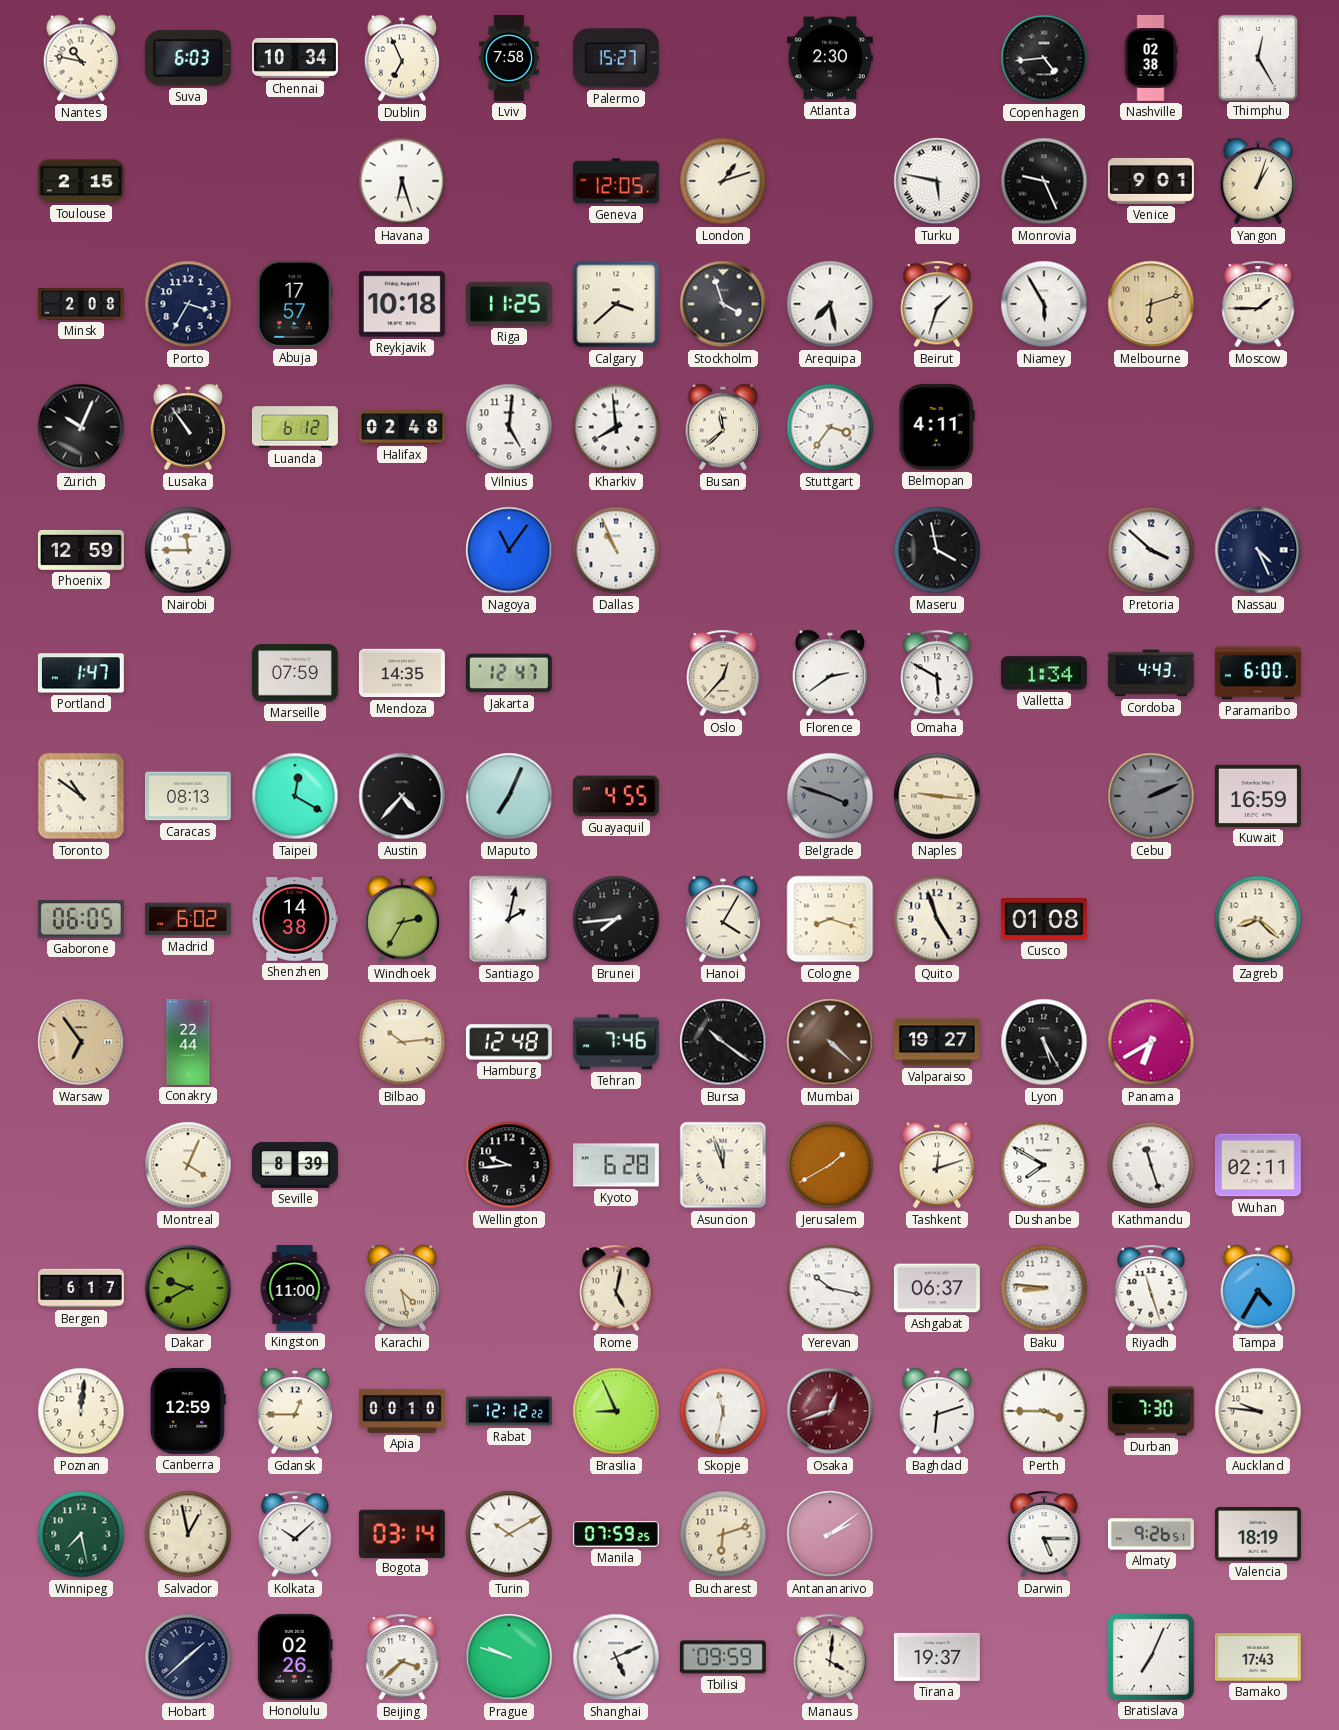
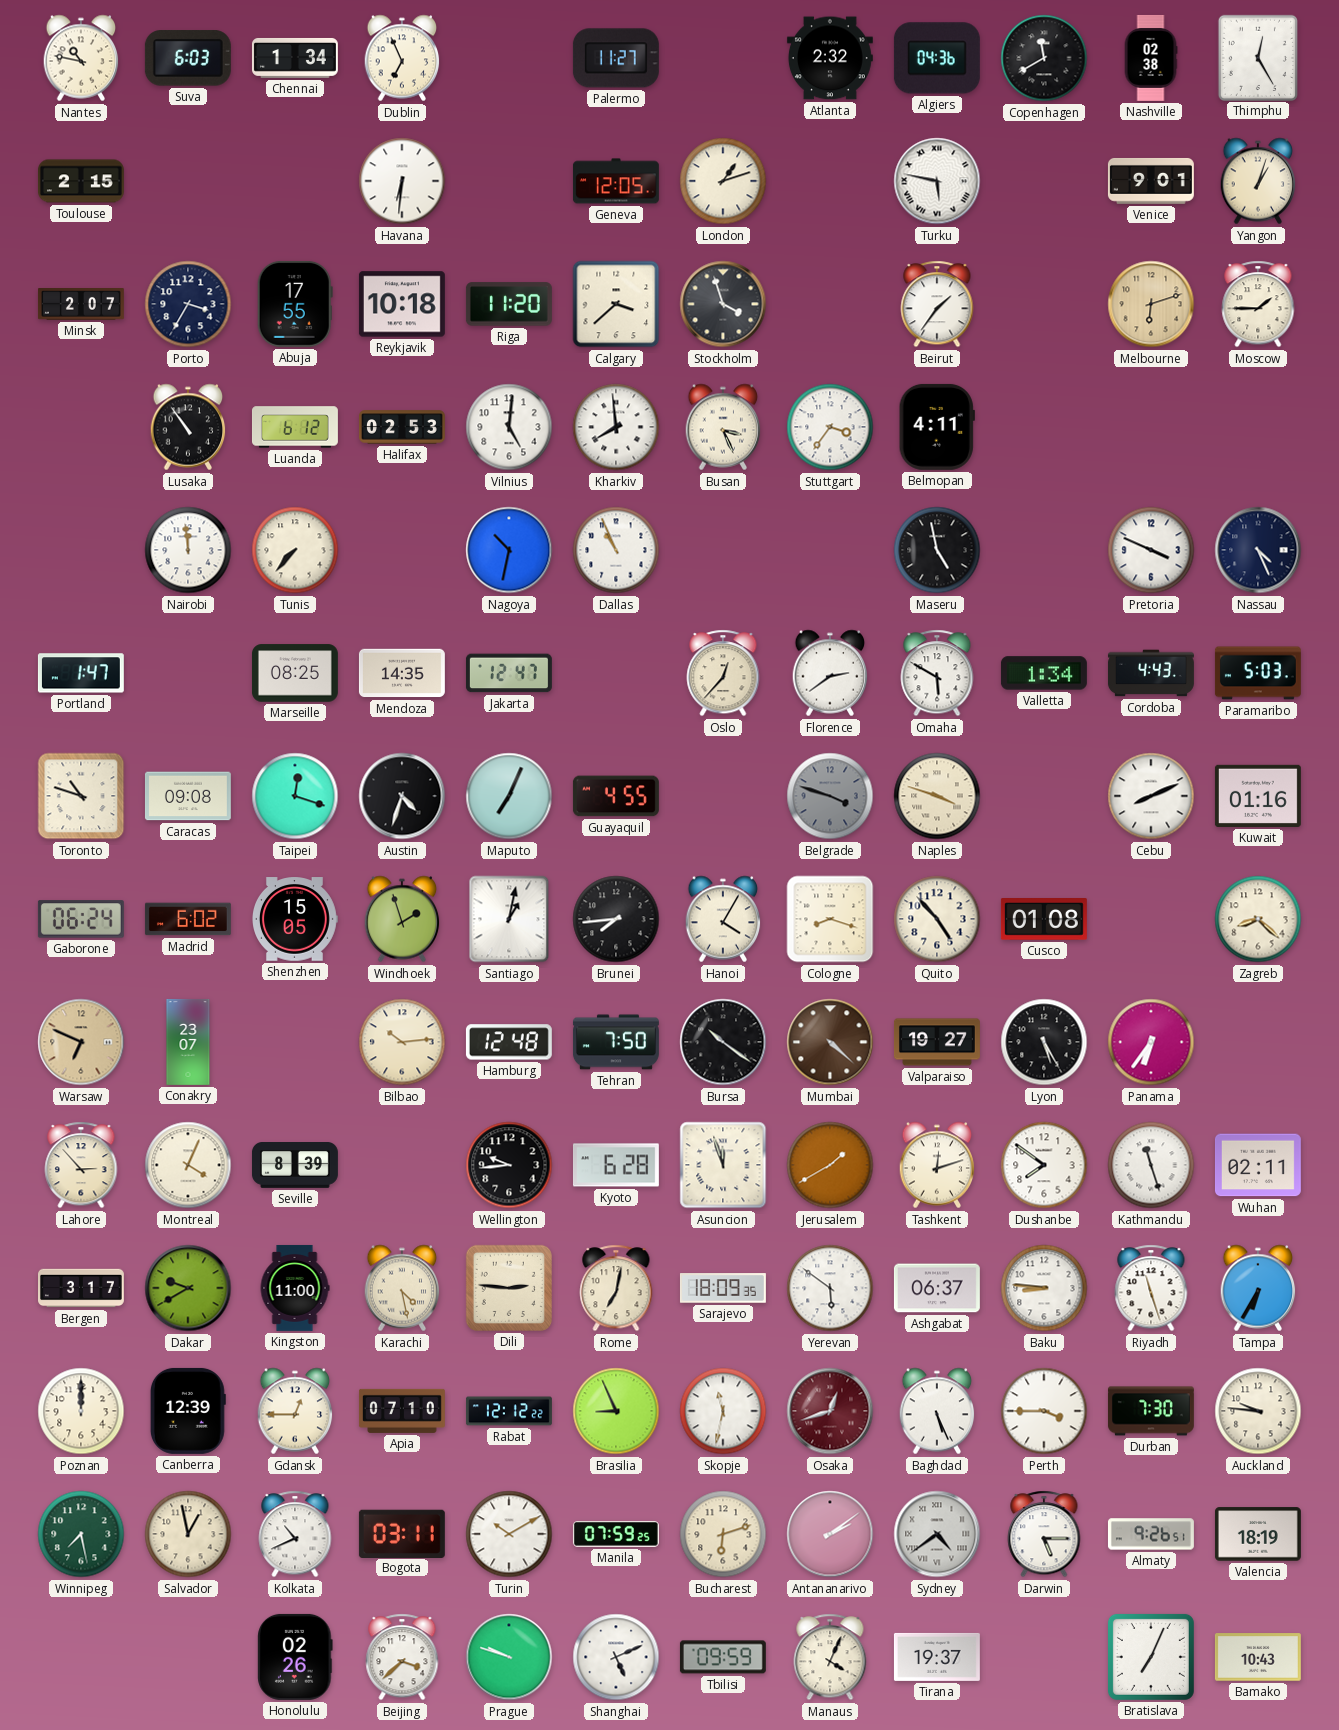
Chennai: 10:34 -> 1:34
Lviv: 7:58 -> none
Palermo: 15:27 -> 11:27
Atlanta: 2:30 -> 2:32
Algiers: none -> 04:36
Copenhagen: 4:44 -> 11:40
Havana: 6:27 -> 6:31
Monrovia: 9:26 -> none
Minsk: 2:08 -> 2:07
Abuja: 17:57 -> 17:55
Riga: 11:25 -> 11:20
Arequipa: 7:28 -> none
Beirut: 1:33 -> 1:36
Niamey: 5:55 -> none
Zurich: 10:04 -> none
Halifax: 02:48 -> 02:53
Busan: 11:38 -> 3:26
Phoenix: 12:59 -> none
Nairobi: 11:45 -> 11:59
Tunis: none -> 7:37
Nagoya: 11:06 -> 10:32
Maseru: 3:58 -> 4:58
Pretoria: 3:52 -> 3:49
Marseille: 07:59 -> 08:25
Paramaribo: 6:00 -> 5:03
Toronto: 10:51 -> 10:48
Caracas: 08:13 -> 09:08
Taipei: 12:20 -> 12:18
Austin: 4:37 -> 4:33
Naples: 9:16 -> 3:48
Cebu: 2:11 -> 8:11
Cebu dial: grey -> white
Kuwait: 16:59 -> 01:16
Gaborone: 06:05 -> 06:24
Shenzhen: 14:38 -> 15:05
Windhoek: 2:35 -> 1:57
Santiago: 2:02 -> 1:02
Quito: 4:57 -> 4:53
Warsaw: 6:54 -> 6:49
Conakry: 22:44 -> 23:07
Tehran: 7:46 -> 7:50
Panama: 6:40 -> 6:36
Lahore: none -> 2:53
Dushanbe: 7:50 -> 7:51
Bergen: 6:17 -> 3:17
Dili: none -> 2:46
Rome: 5:02 -> 7:02
Sarajevo: none -> 18:09
Yerevan: 10:17 -> 5:51
Tampa: 4:35 -> 6:35
Poznan: 12:01 -> 12:00
Canberra: 12:59 -> 12:39
Apia: 00:10 -> 07:10
Baghdad: 6:12 -> 5:26
Kolkata: 10:08 -> 10:41
Bogota: 03:14 -> 03:11
Sydney: none -> 4:39
Hobart: 1:38 -> none
Manaus: 4:01 -> 4:04
Bamako: 17:43 -> 10:43
